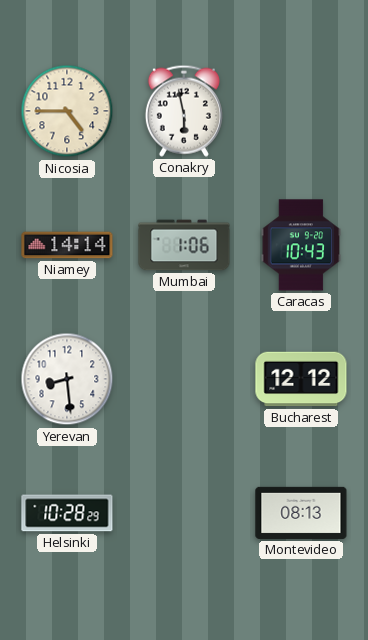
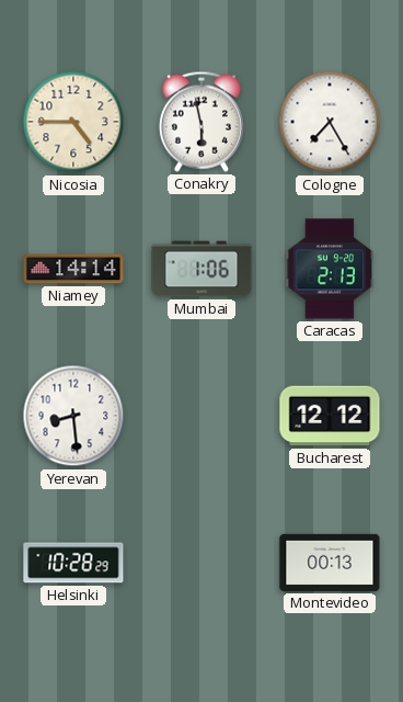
Cologne: none -> 7:25
Caracas: 10:43 -> 2:13
Montevideo: 08:13 -> 00:13
